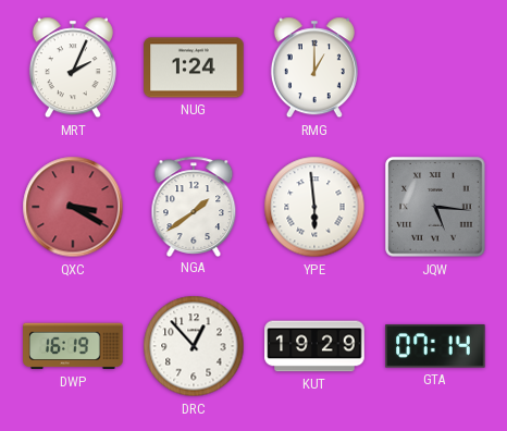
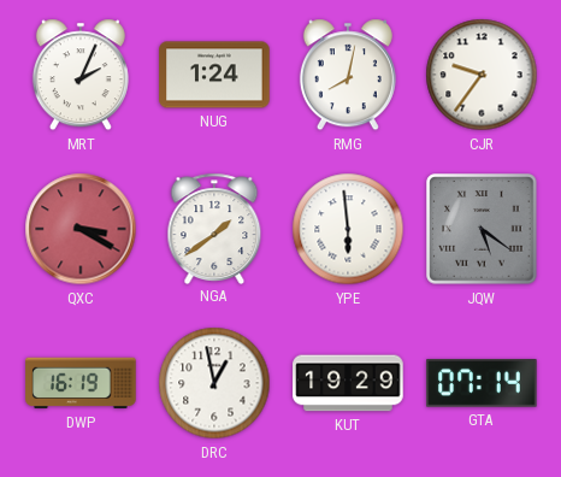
RMG: 1:00 -> 8:02
CJR: none -> 9:36
JQW: 5:16 -> 5:21
DRC: 12:53 -> 12:58
